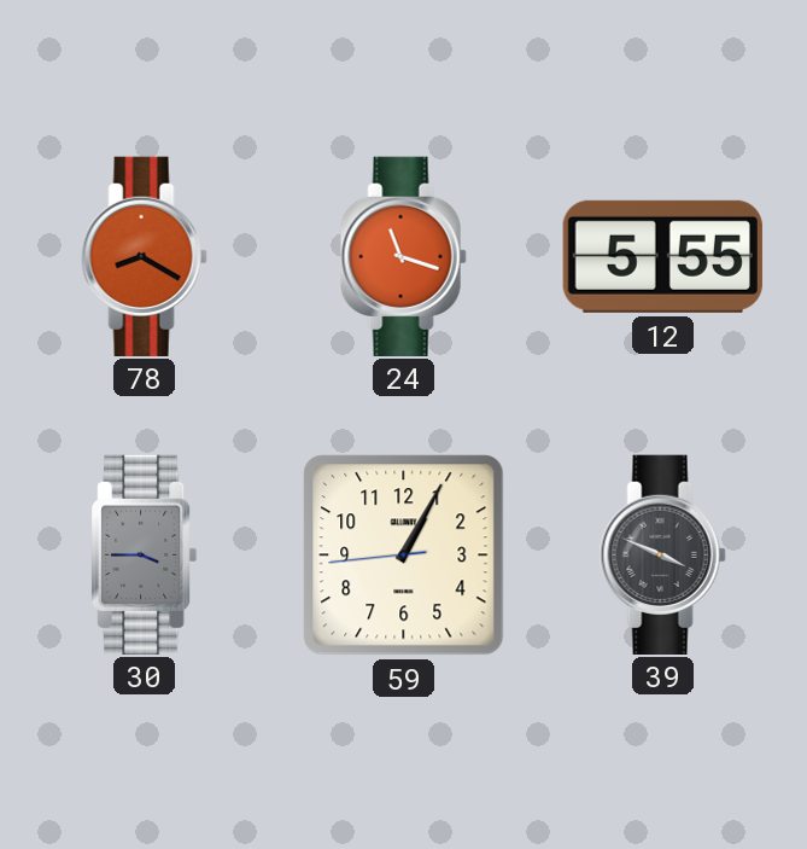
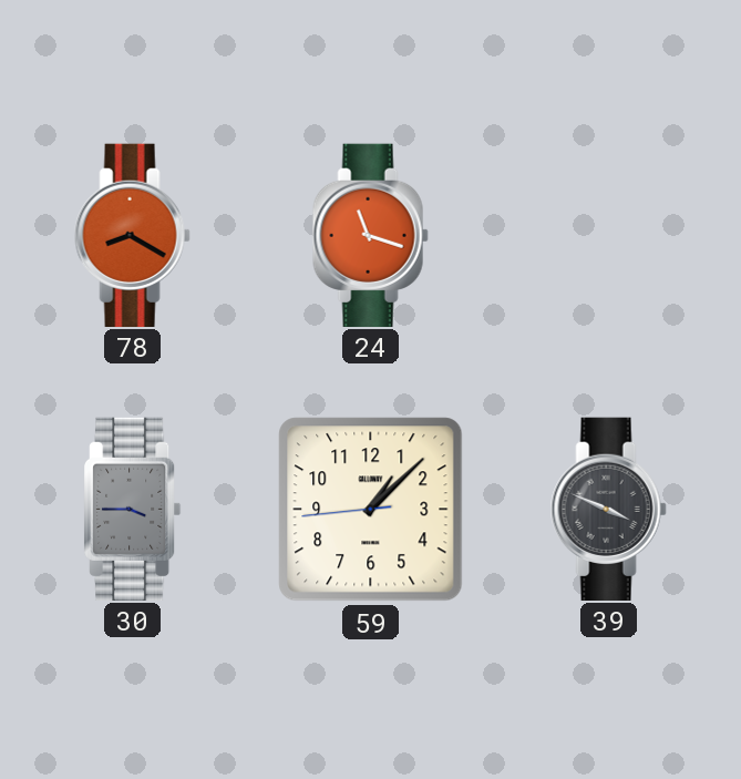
12: 5:55 -> none
59: 1:04 -> 1:07
